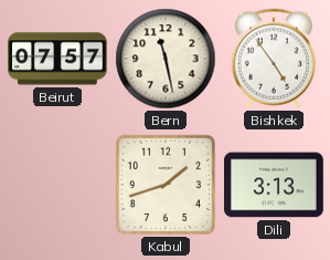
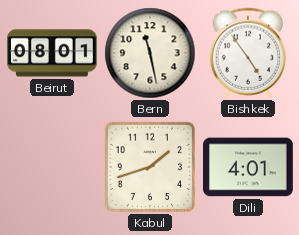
Beirut: 07:57 -> 08:01
Dili: 3:13 -> 4:01
